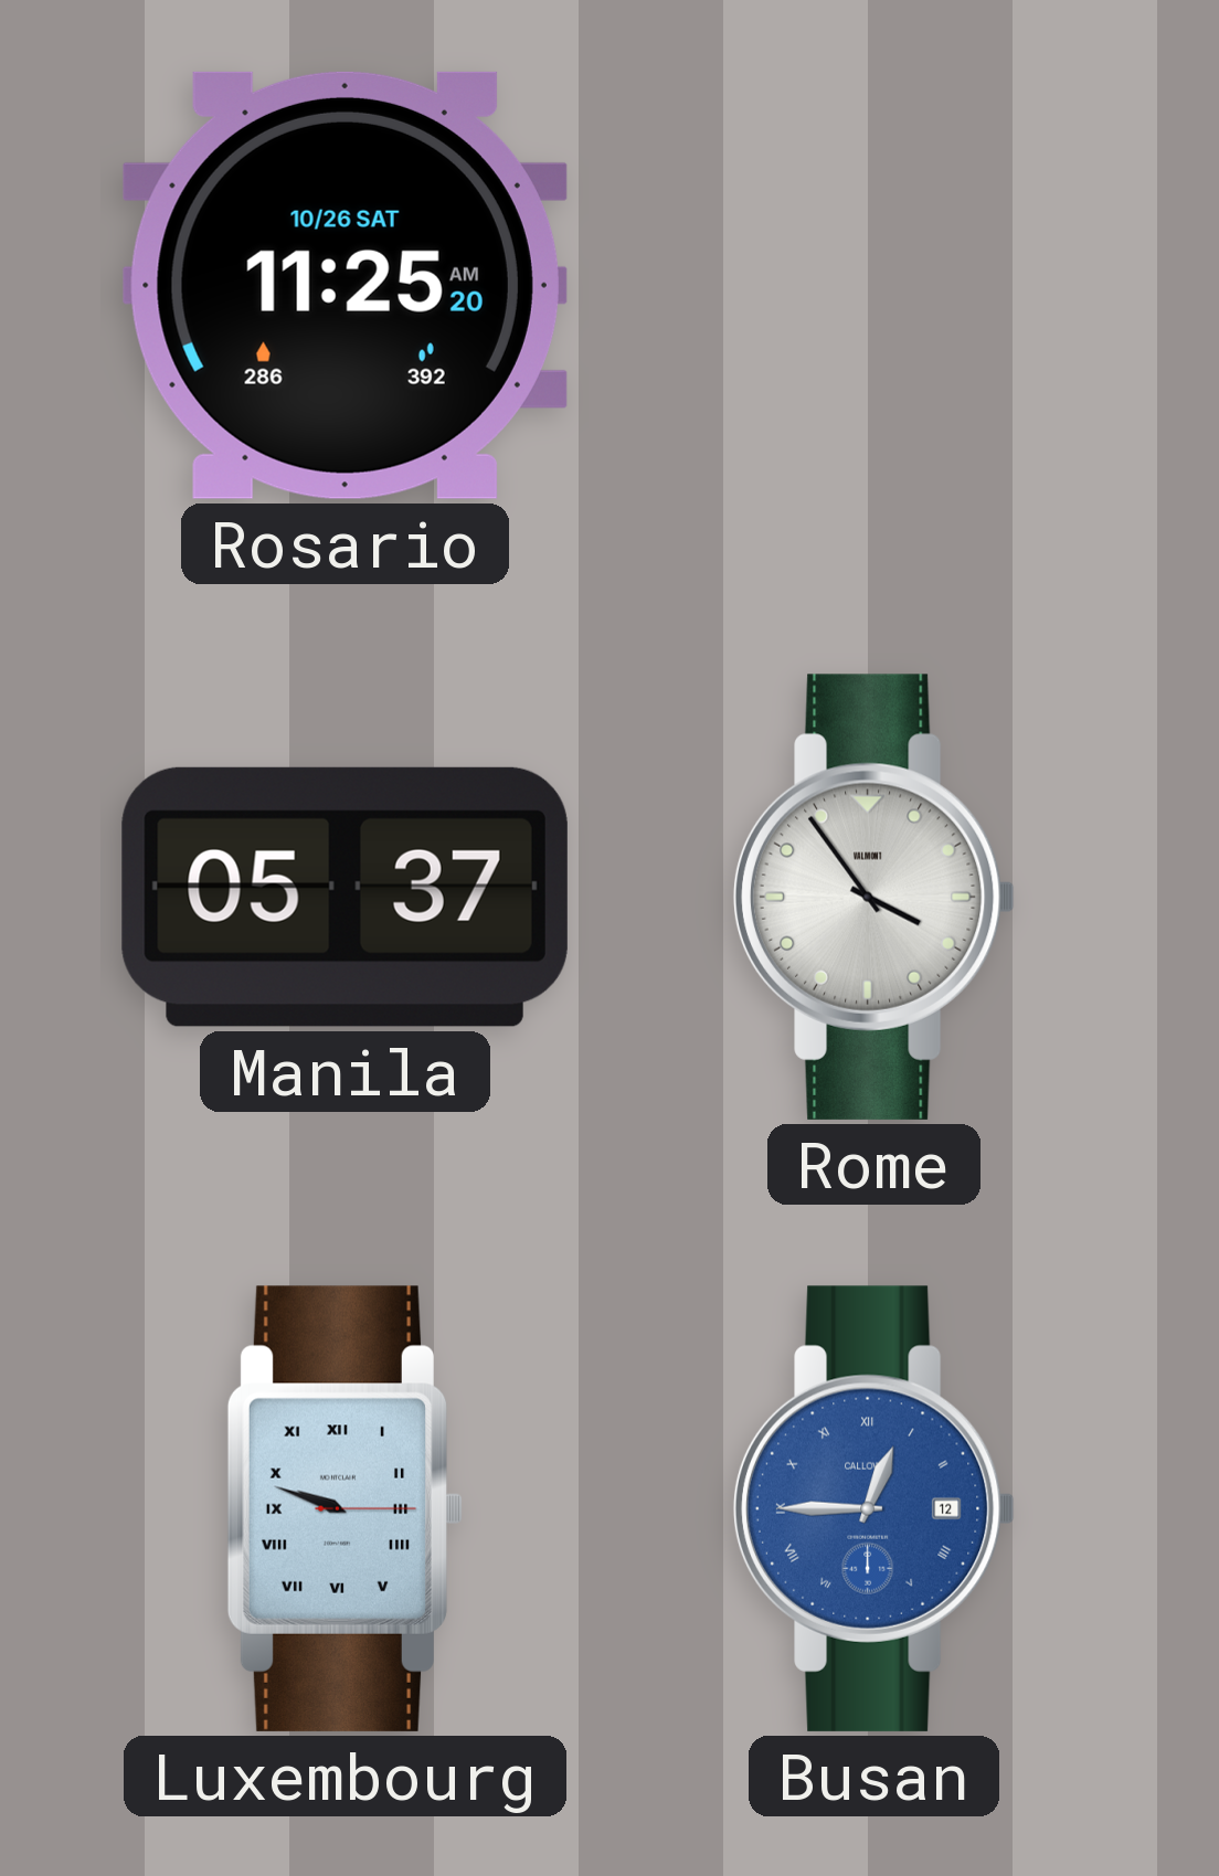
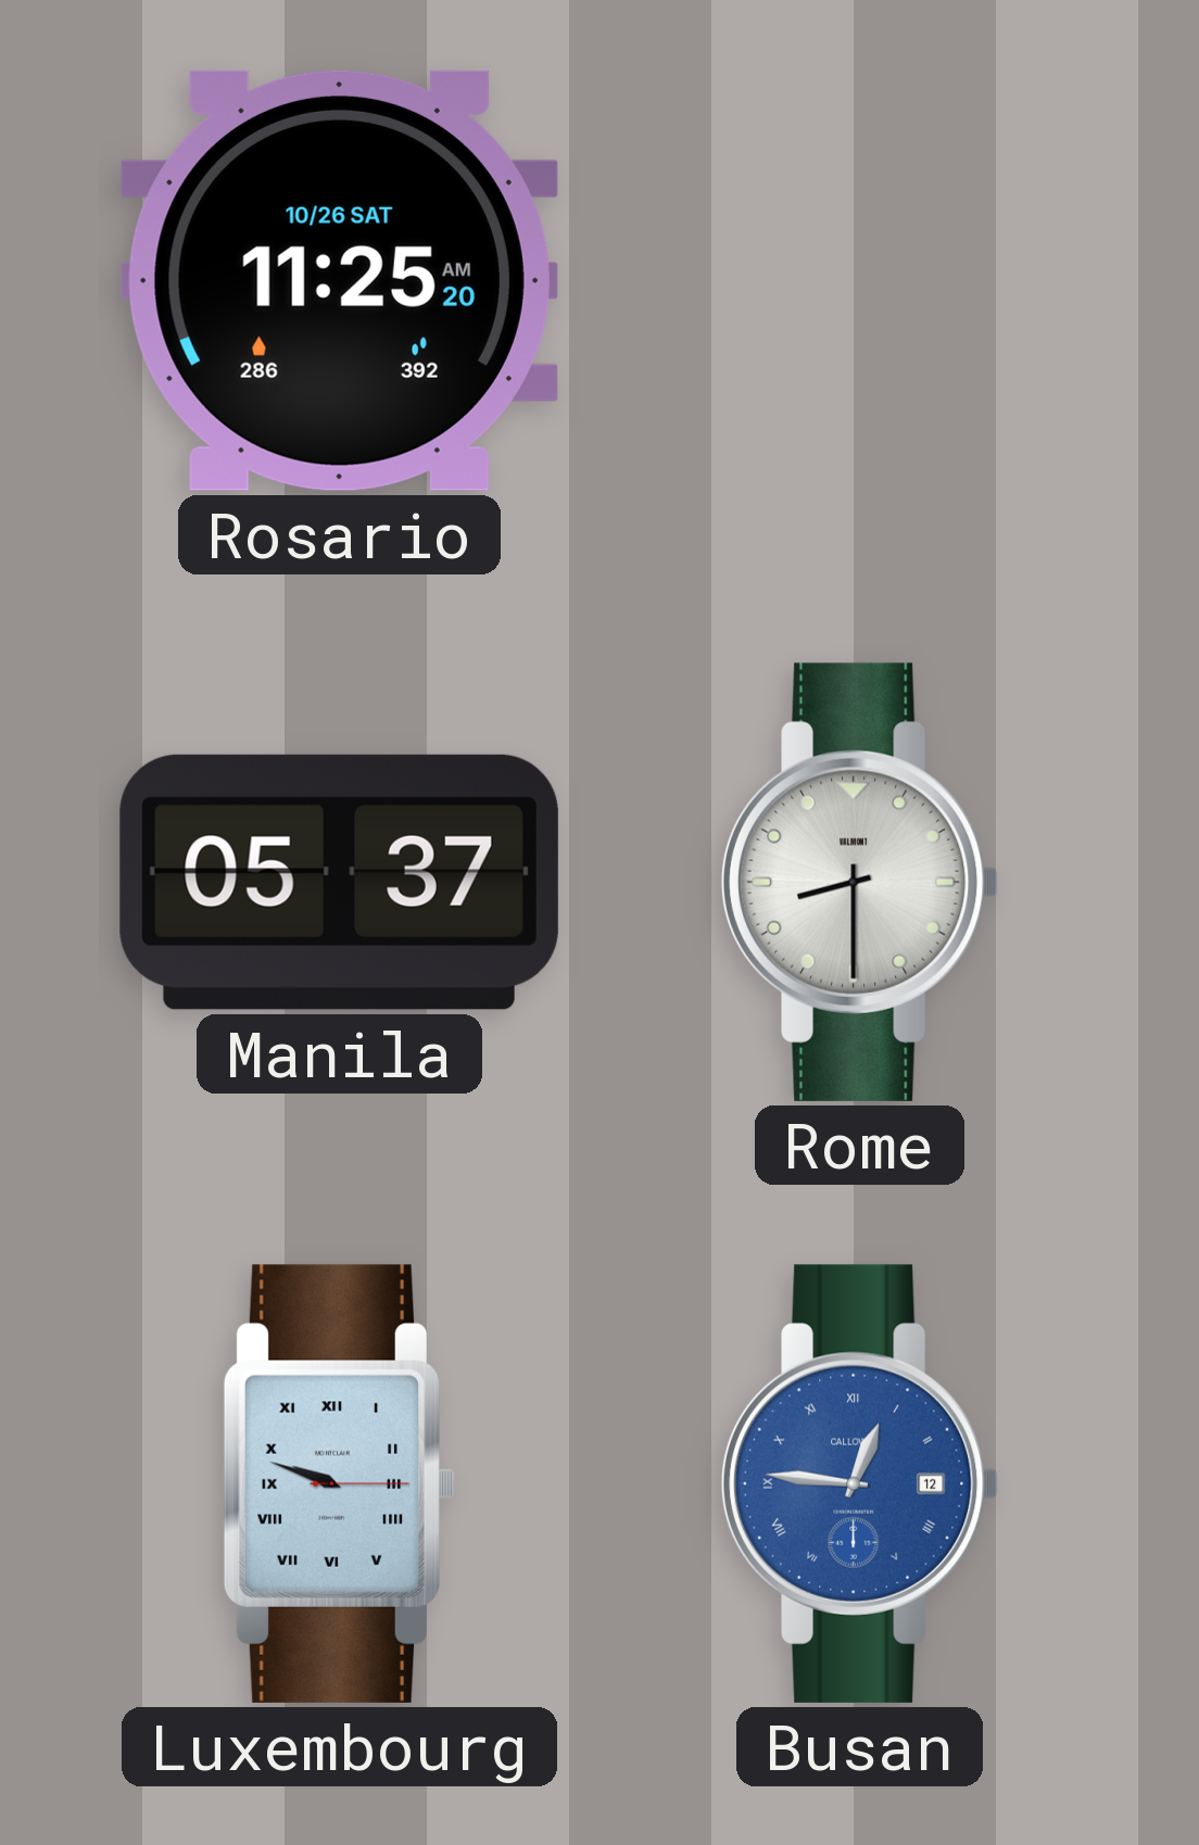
Rome: 3:54 -> 8:30
Busan: 12:45 -> 12:46
